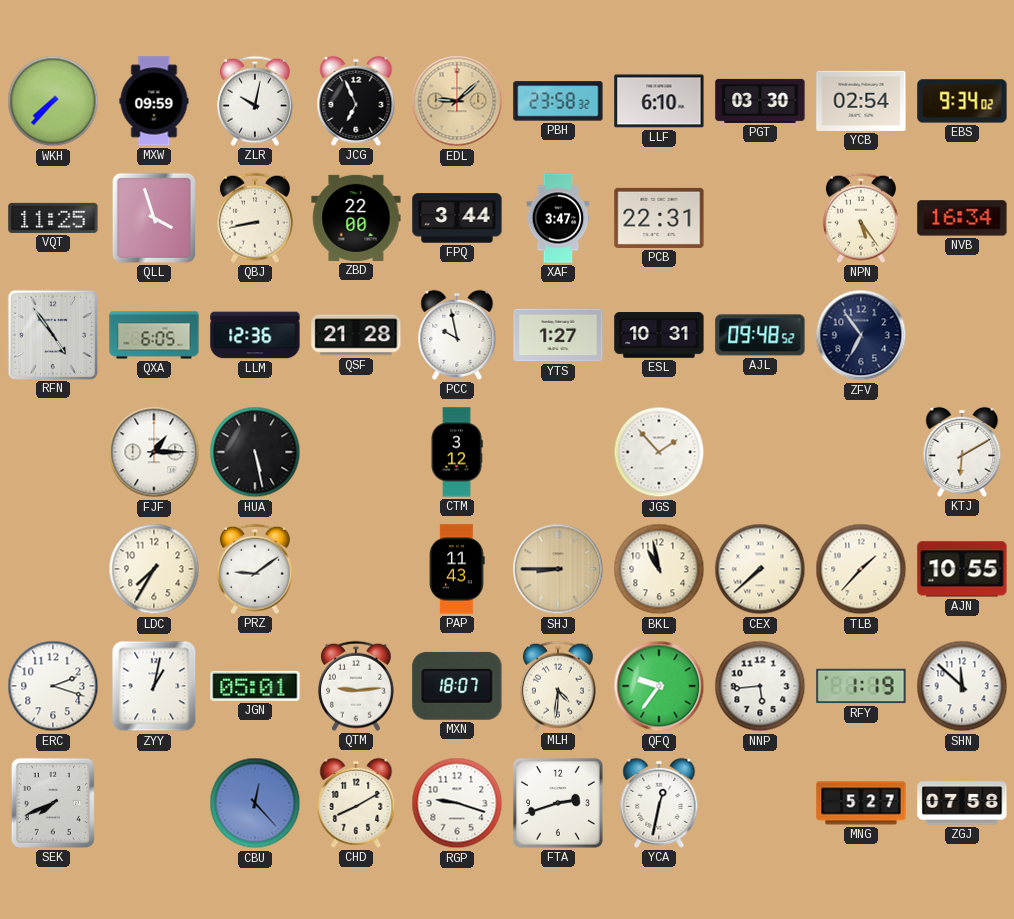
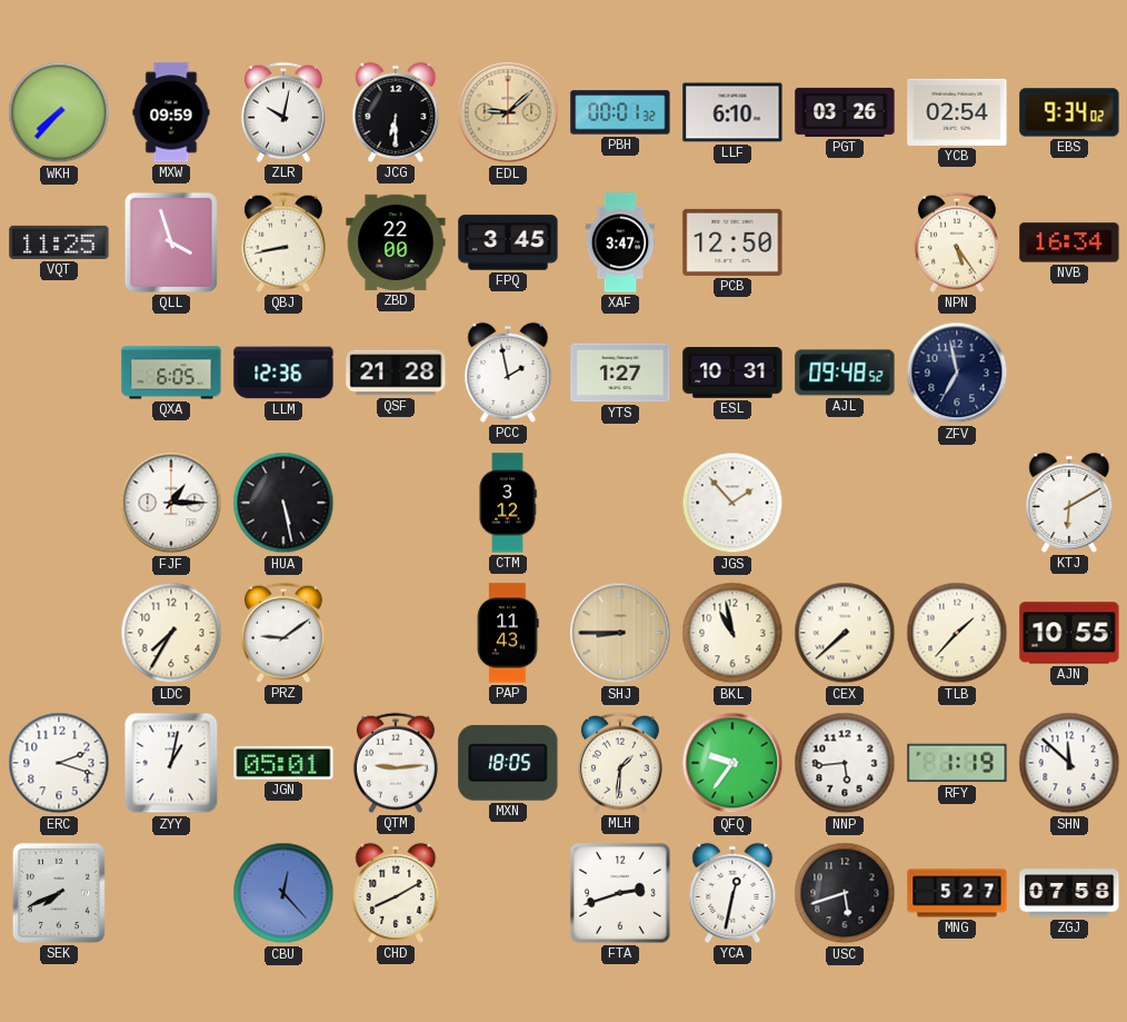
JCG: 6:56 -> 6:30
PBH: 23:58 -> 00:01
PGT: 03:30 -> 03:26
FPQ: 3:44 -> 3:45
PCB: 22:31 -> 12:50
RFN: 4:54 -> none
PCC: 9:58 -> 1:58
ZFV: 6:54 -> 6:58
MXN: 18:07 -> 18:05
MLH: 4:31 -> 1:31
RGP: 9:18 -> none
USC: none -> 5:42
